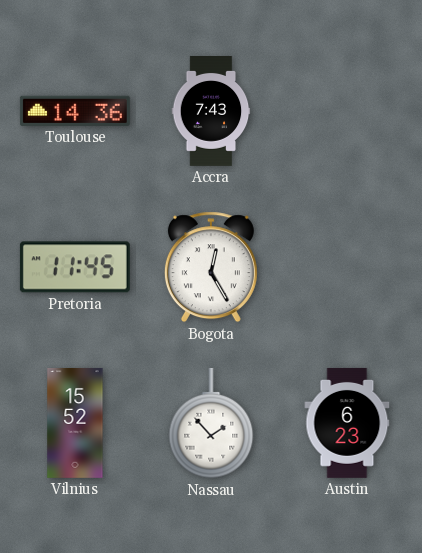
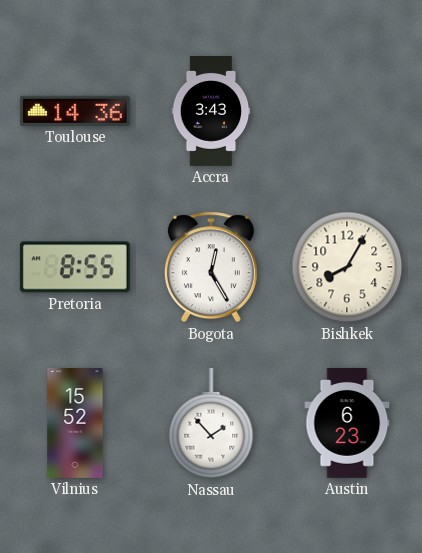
Accra: 7:43 -> 3:43
Pretoria: 11:45 -> 8:55
Bishkek: none -> 8:05
